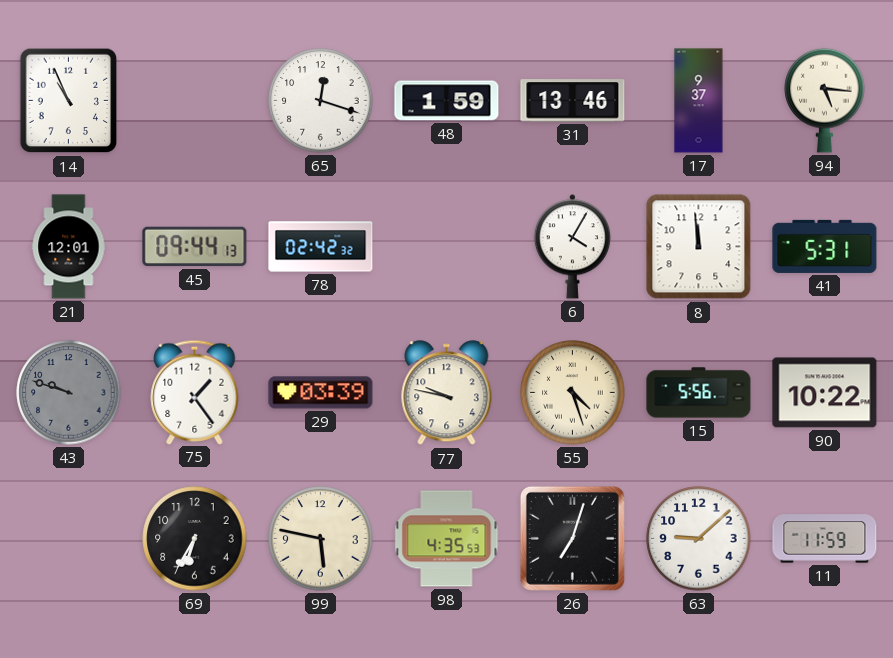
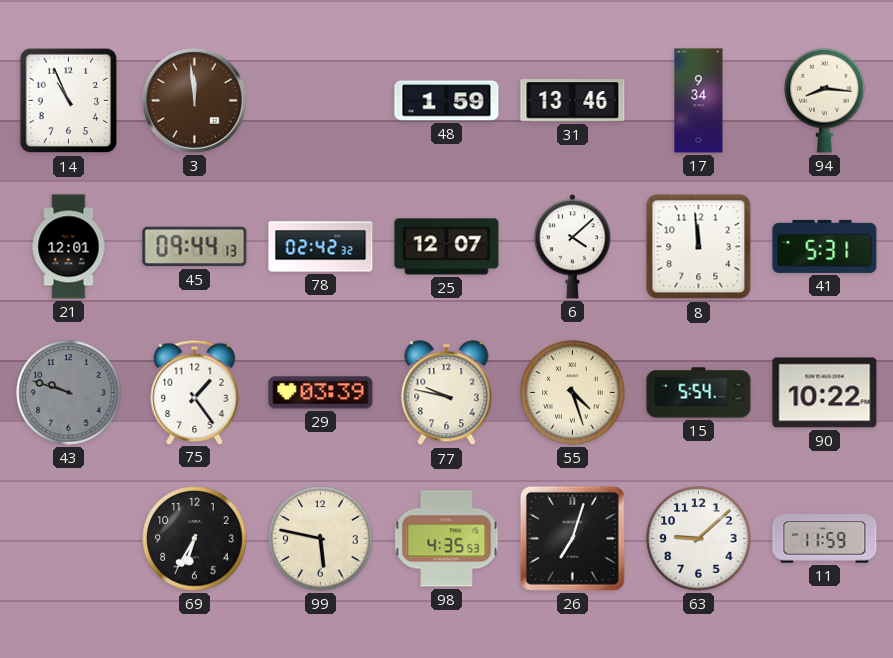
3: none -> 11:59
65: 12:18 -> none
17: 9:37 -> 9:34
94: 5:16 -> 8:16
25: none -> 12:07
6: 4:05 -> 4:08
15: 5:56 -> 5:54
